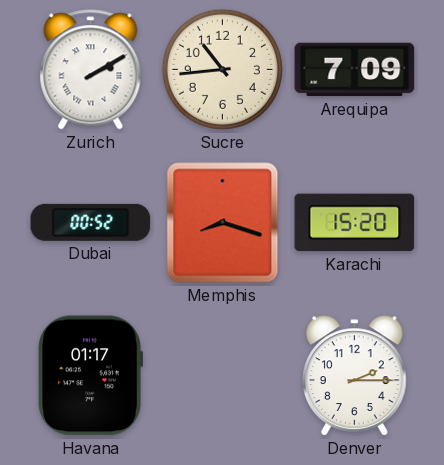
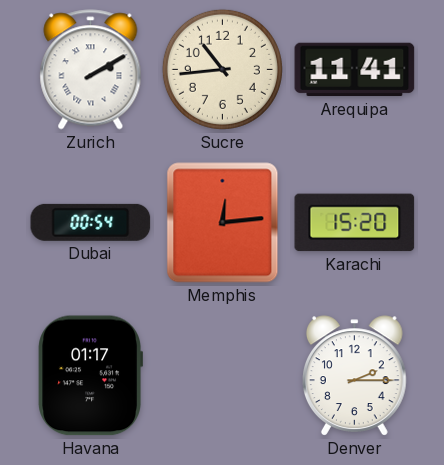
Arequipa: 7:09 -> 11:41
Dubai: 00:52 -> 00:54
Memphis: 8:18 -> 12:14
